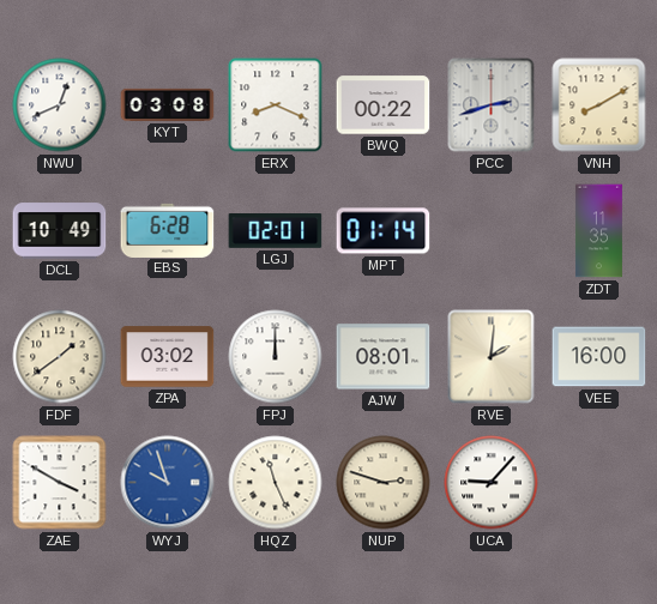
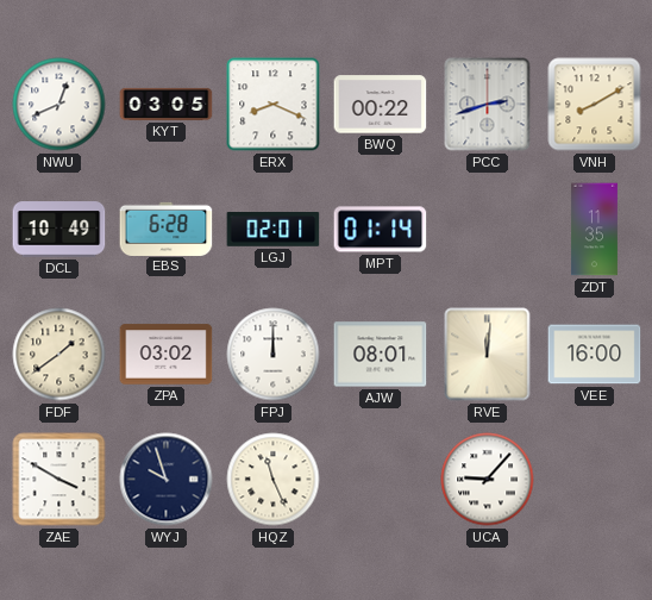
KYT: 03:08 -> 03:05
RVE: 2:01 -> 12:01
WYJ dial: blue -> navy
NUP: 2:48 -> none
